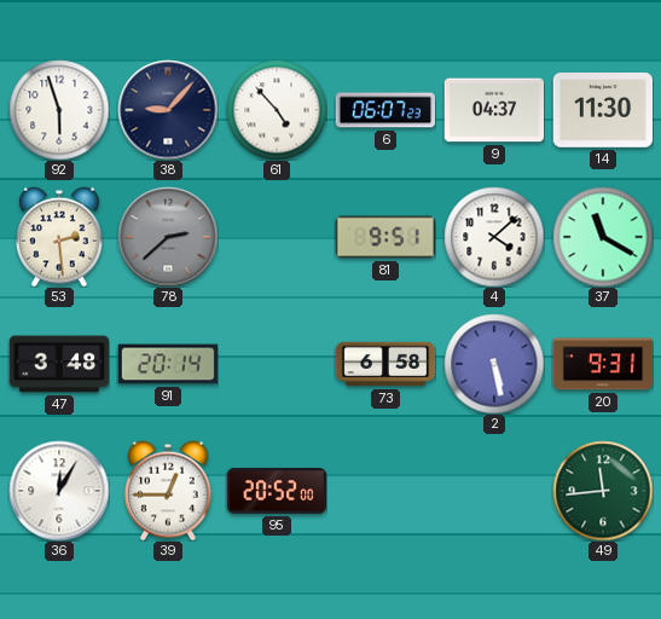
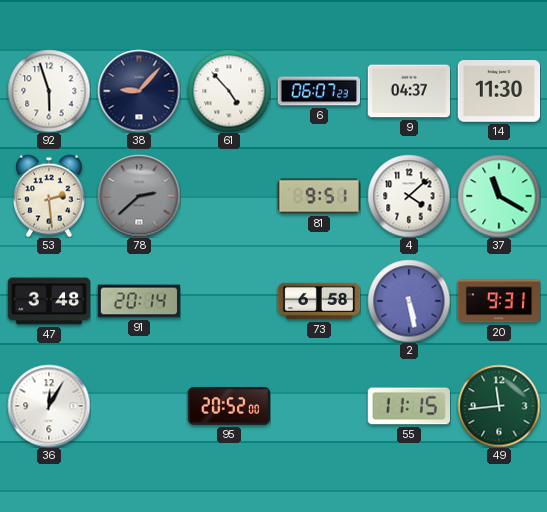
39: 12:45 -> none
55: none -> 11:15
